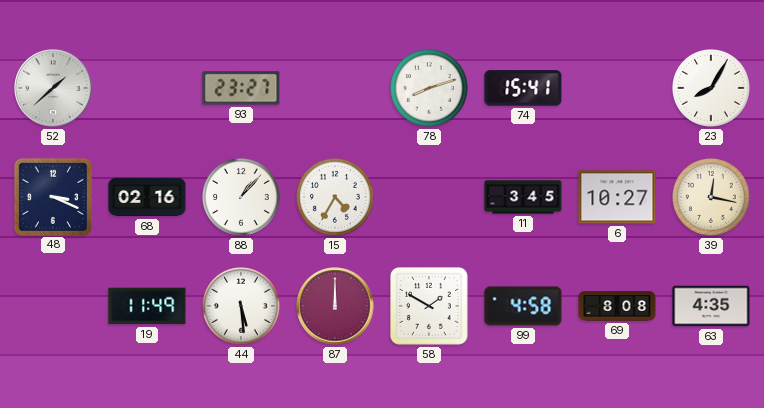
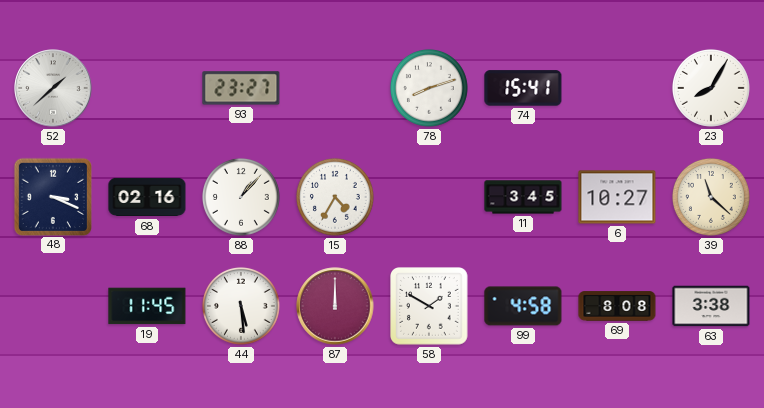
39: 12:17 -> 11:22
19: 11:49 -> 11:45
63: 4:35 -> 3:38
